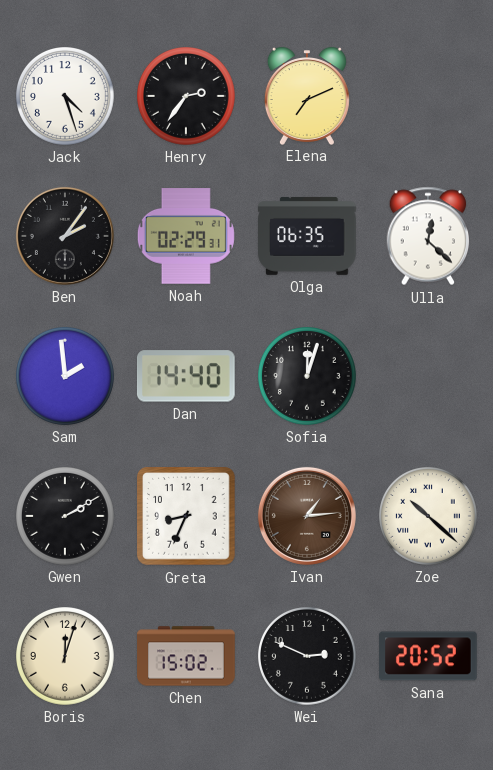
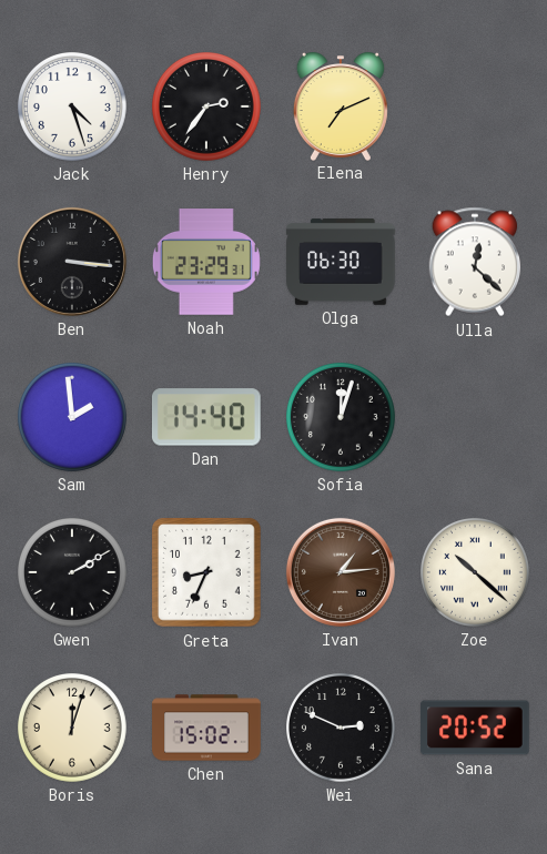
Ben: 2:06 -> 3:16
Noah: 02:29 -> 23:29
Olga: 06:35 -> 06:30
